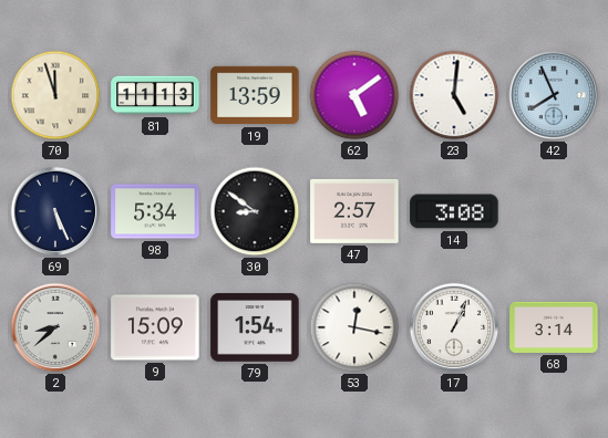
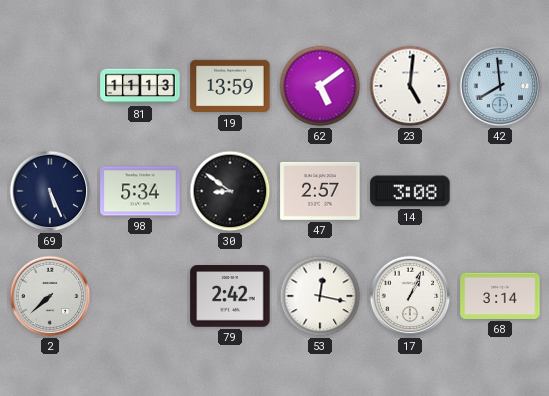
70: 11:57 -> none
42: 7:56 -> 7:59
2: 8:38 -> 7:38
9: 15:09 -> none
79: 1:54 -> 2:42
